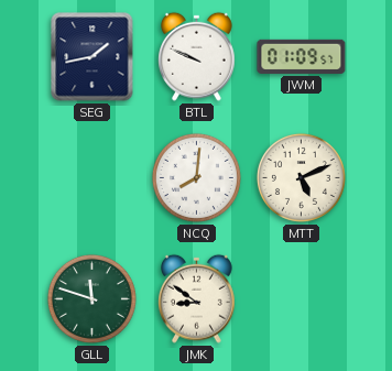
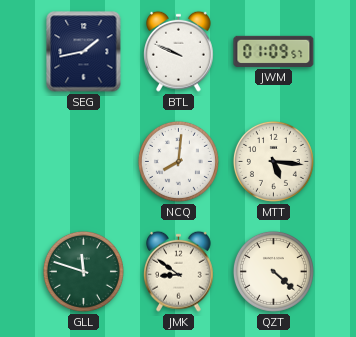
MTT: 5:11 -> 5:16
QZT: none -> 4:22
